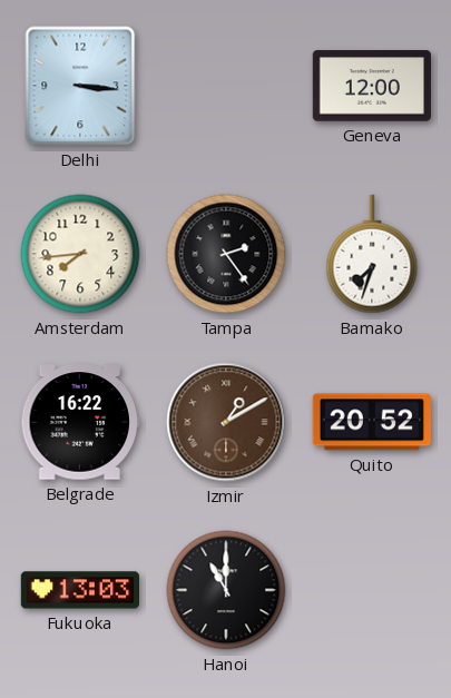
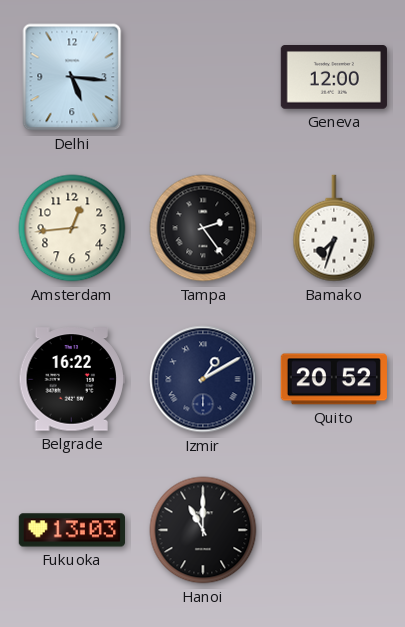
Delhi: 3:16 -> 5:16
Amsterdam: 7:44 -> 12:44
Izmir dial: brown -> navy
